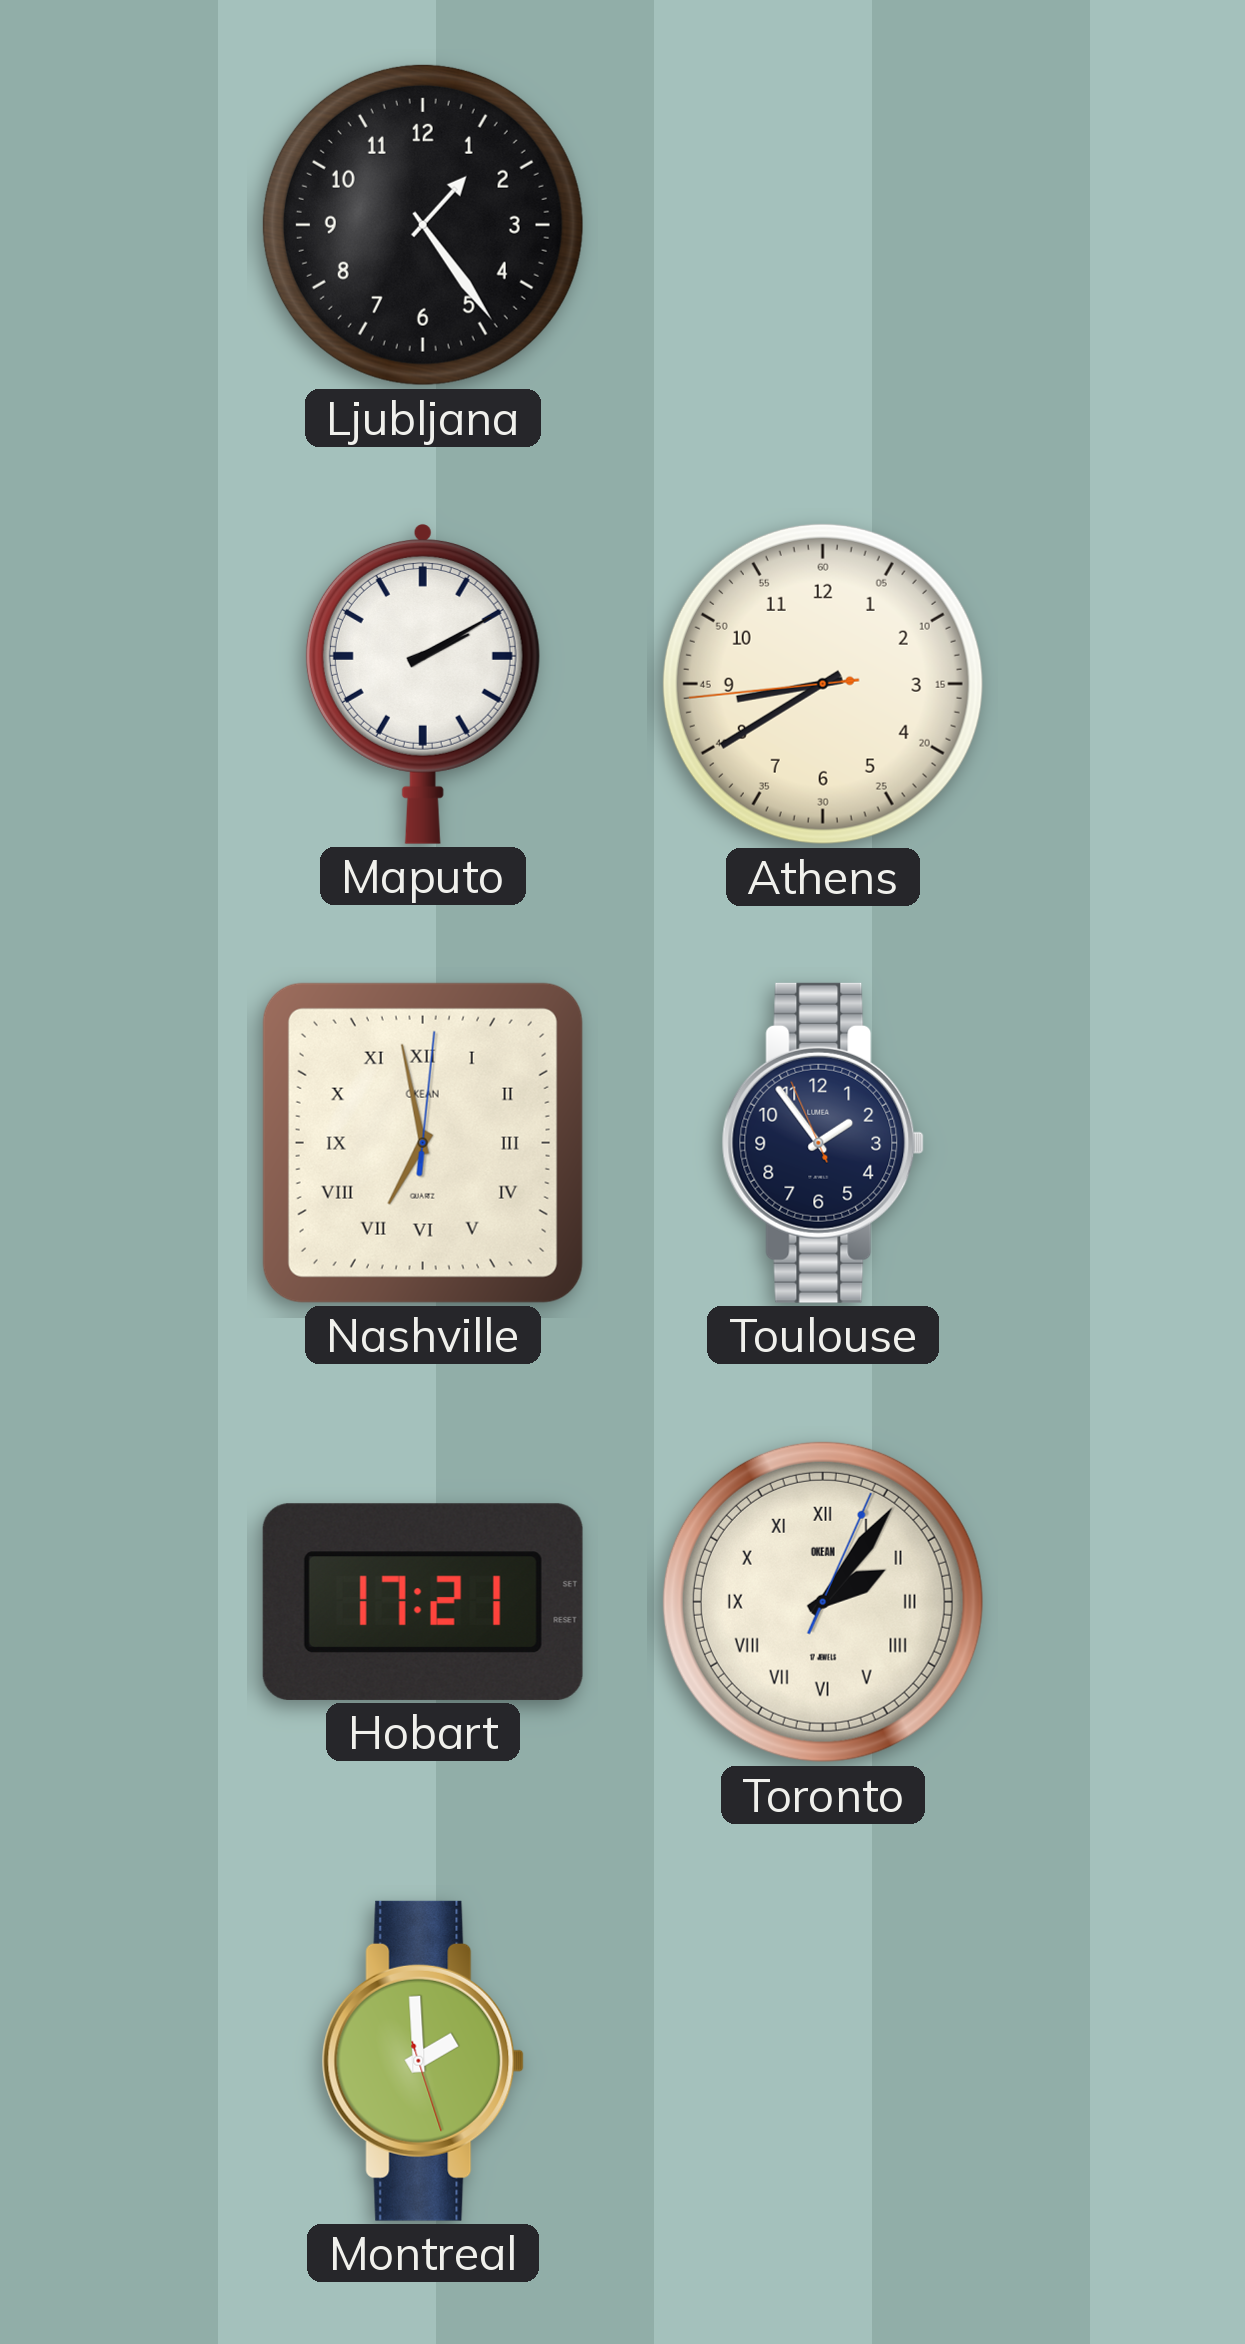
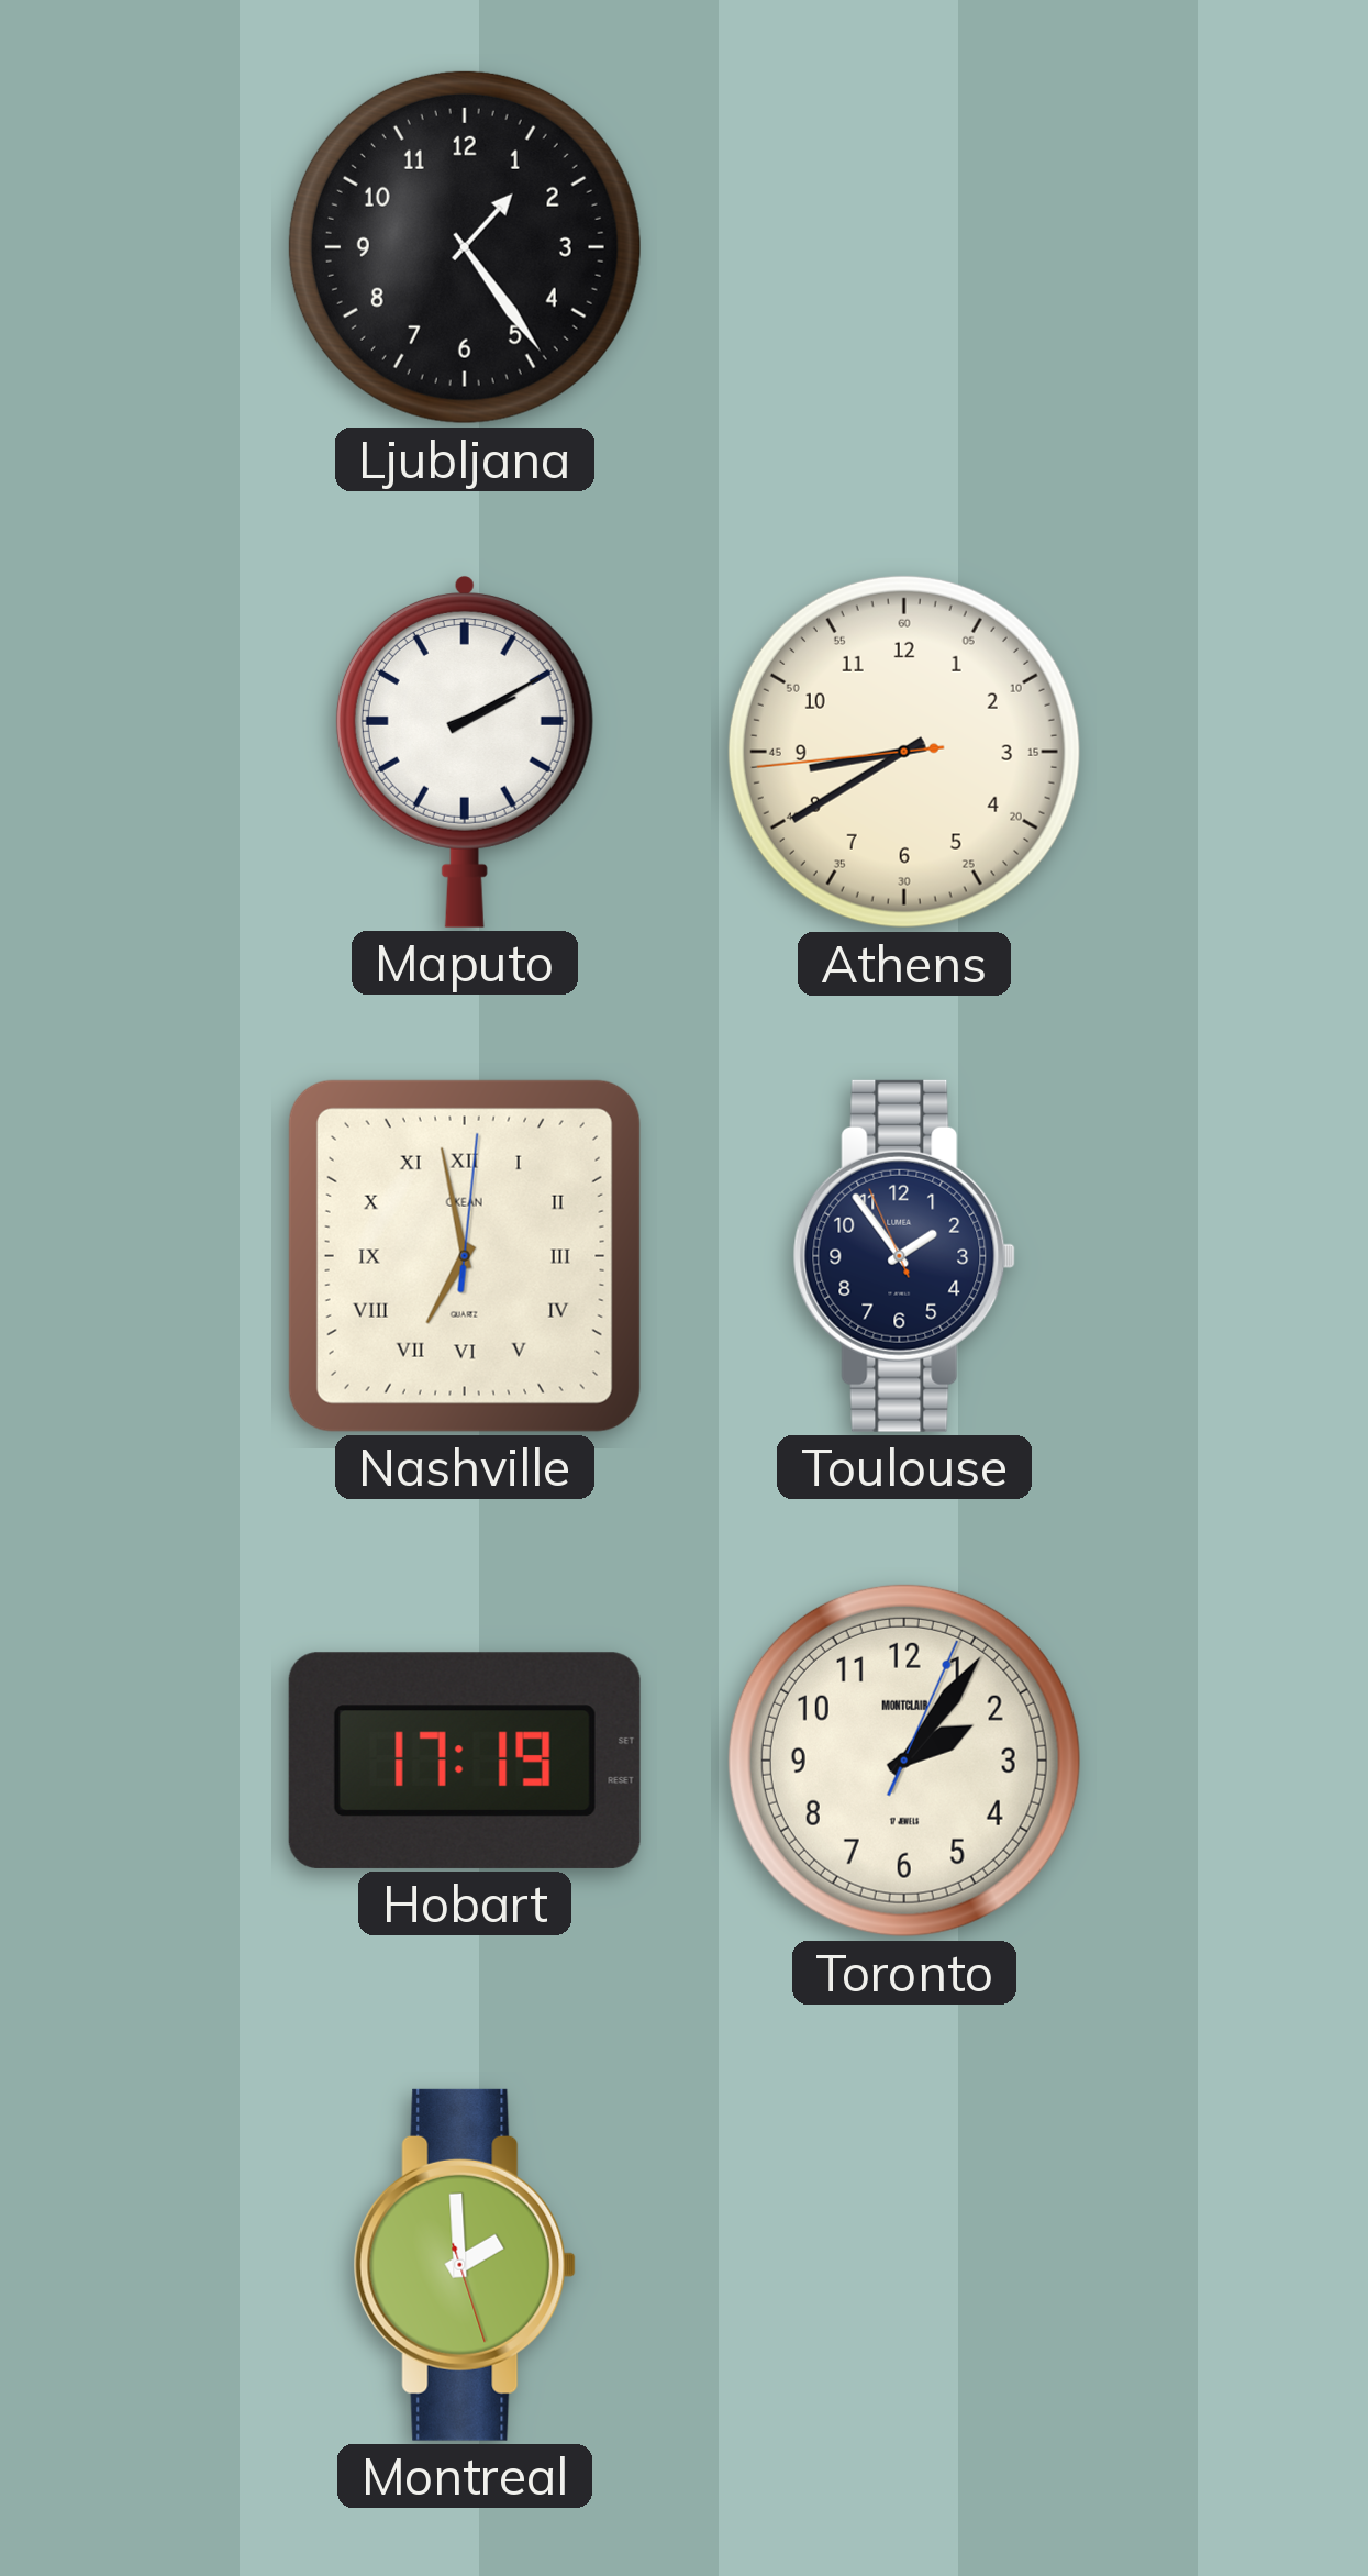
Hobart: 17:21 -> 17:19
Toronto numerals: Roman -> Arabic
Toronto brand: OKEAN -> MONTCLAIR
